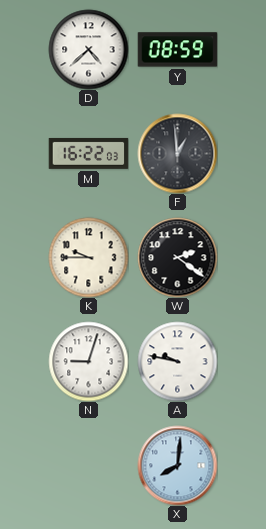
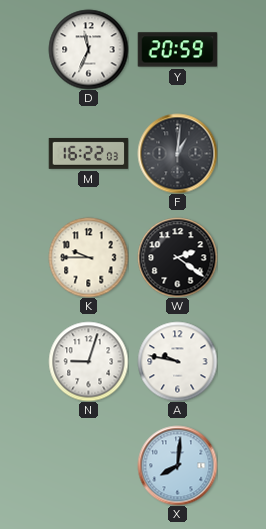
D: 4:38 -> 11:34
Y: 08:59 -> 20:59
F: 12:59 -> 1:01
